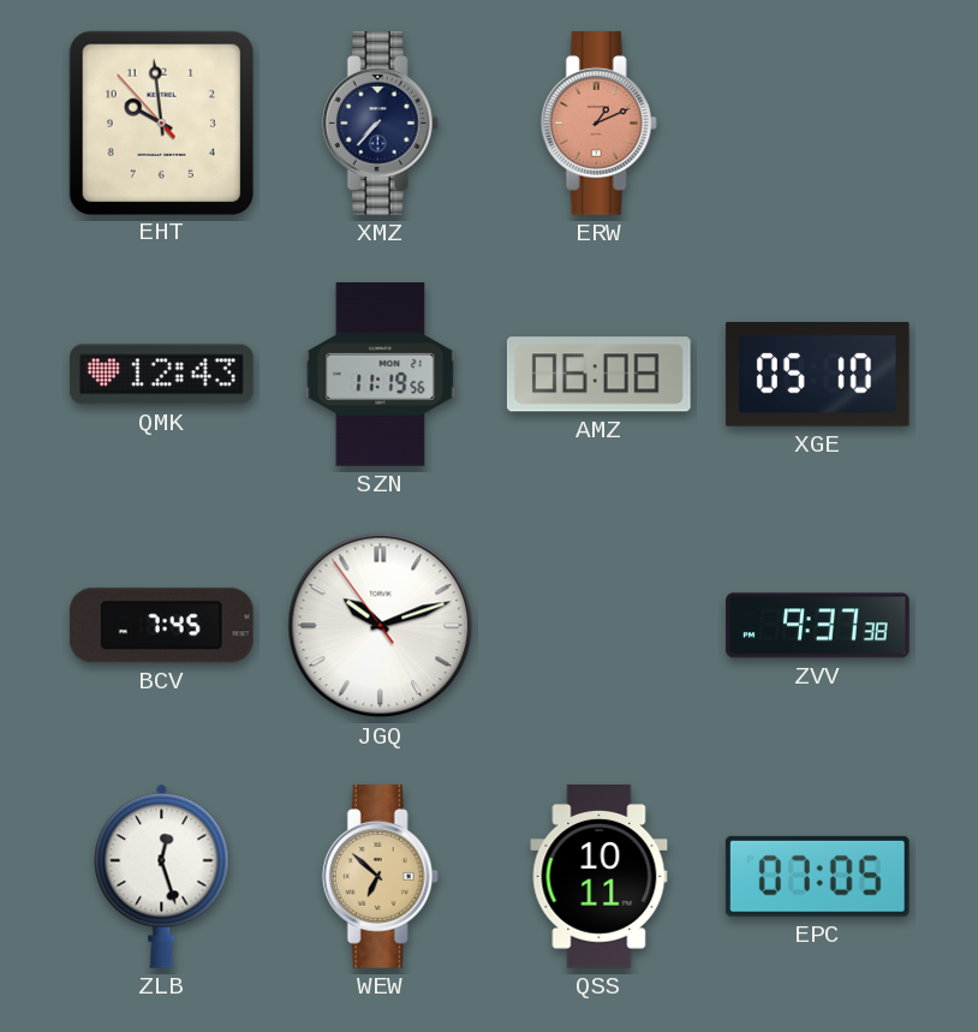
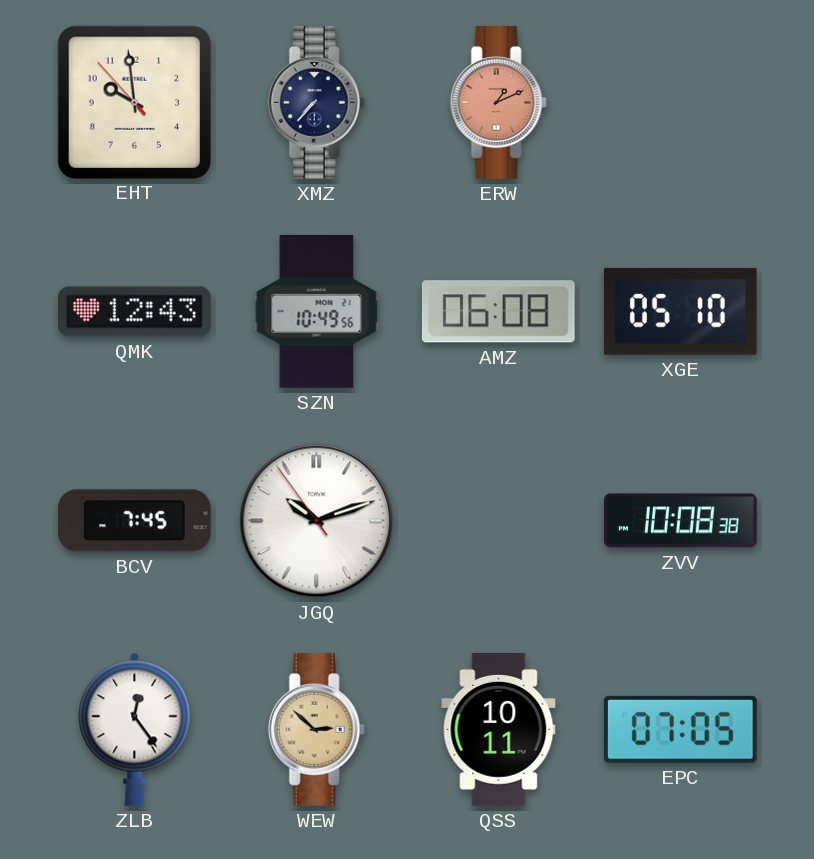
SZN: 11:19 -> 10:49
ZVV: 9:37 -> 10:08
ZLB: 12:27 -> 12:24
WEW: 6:52 -> 2:52
